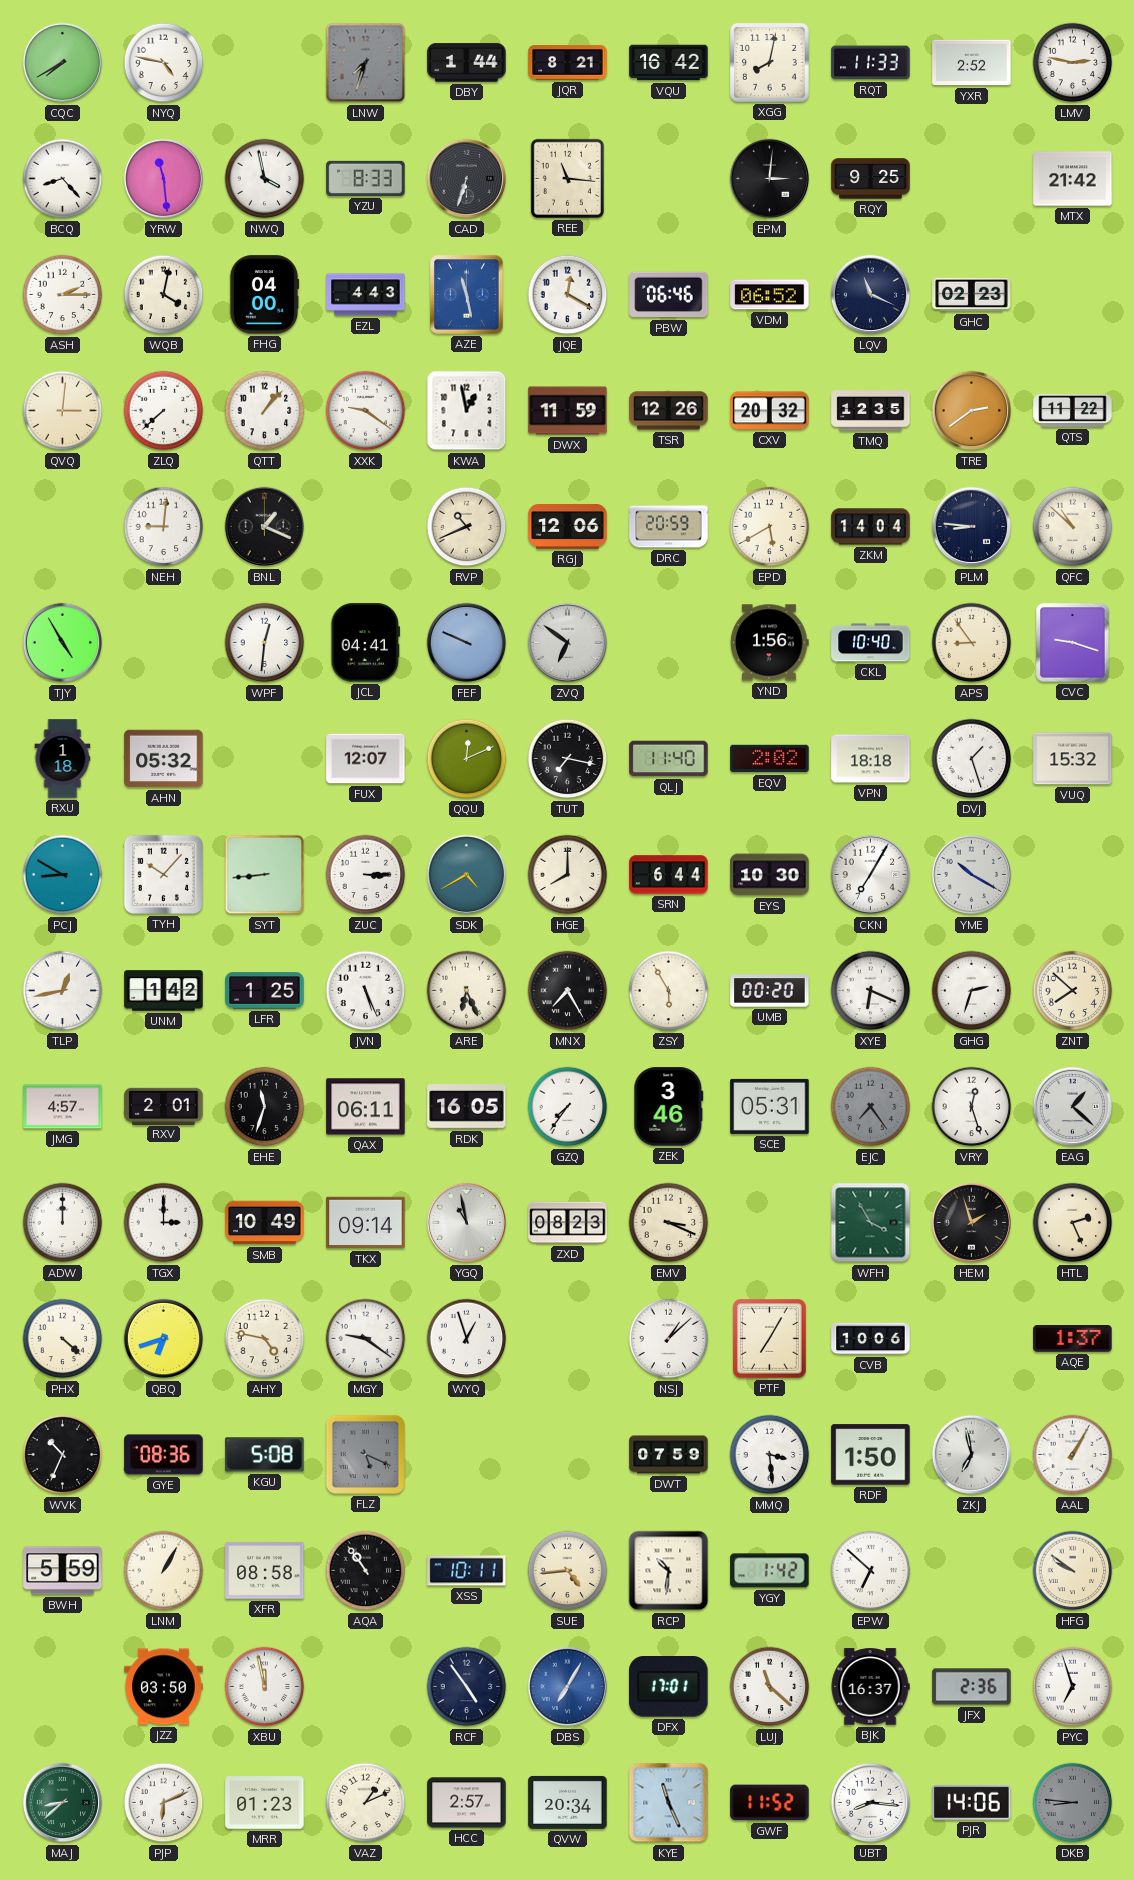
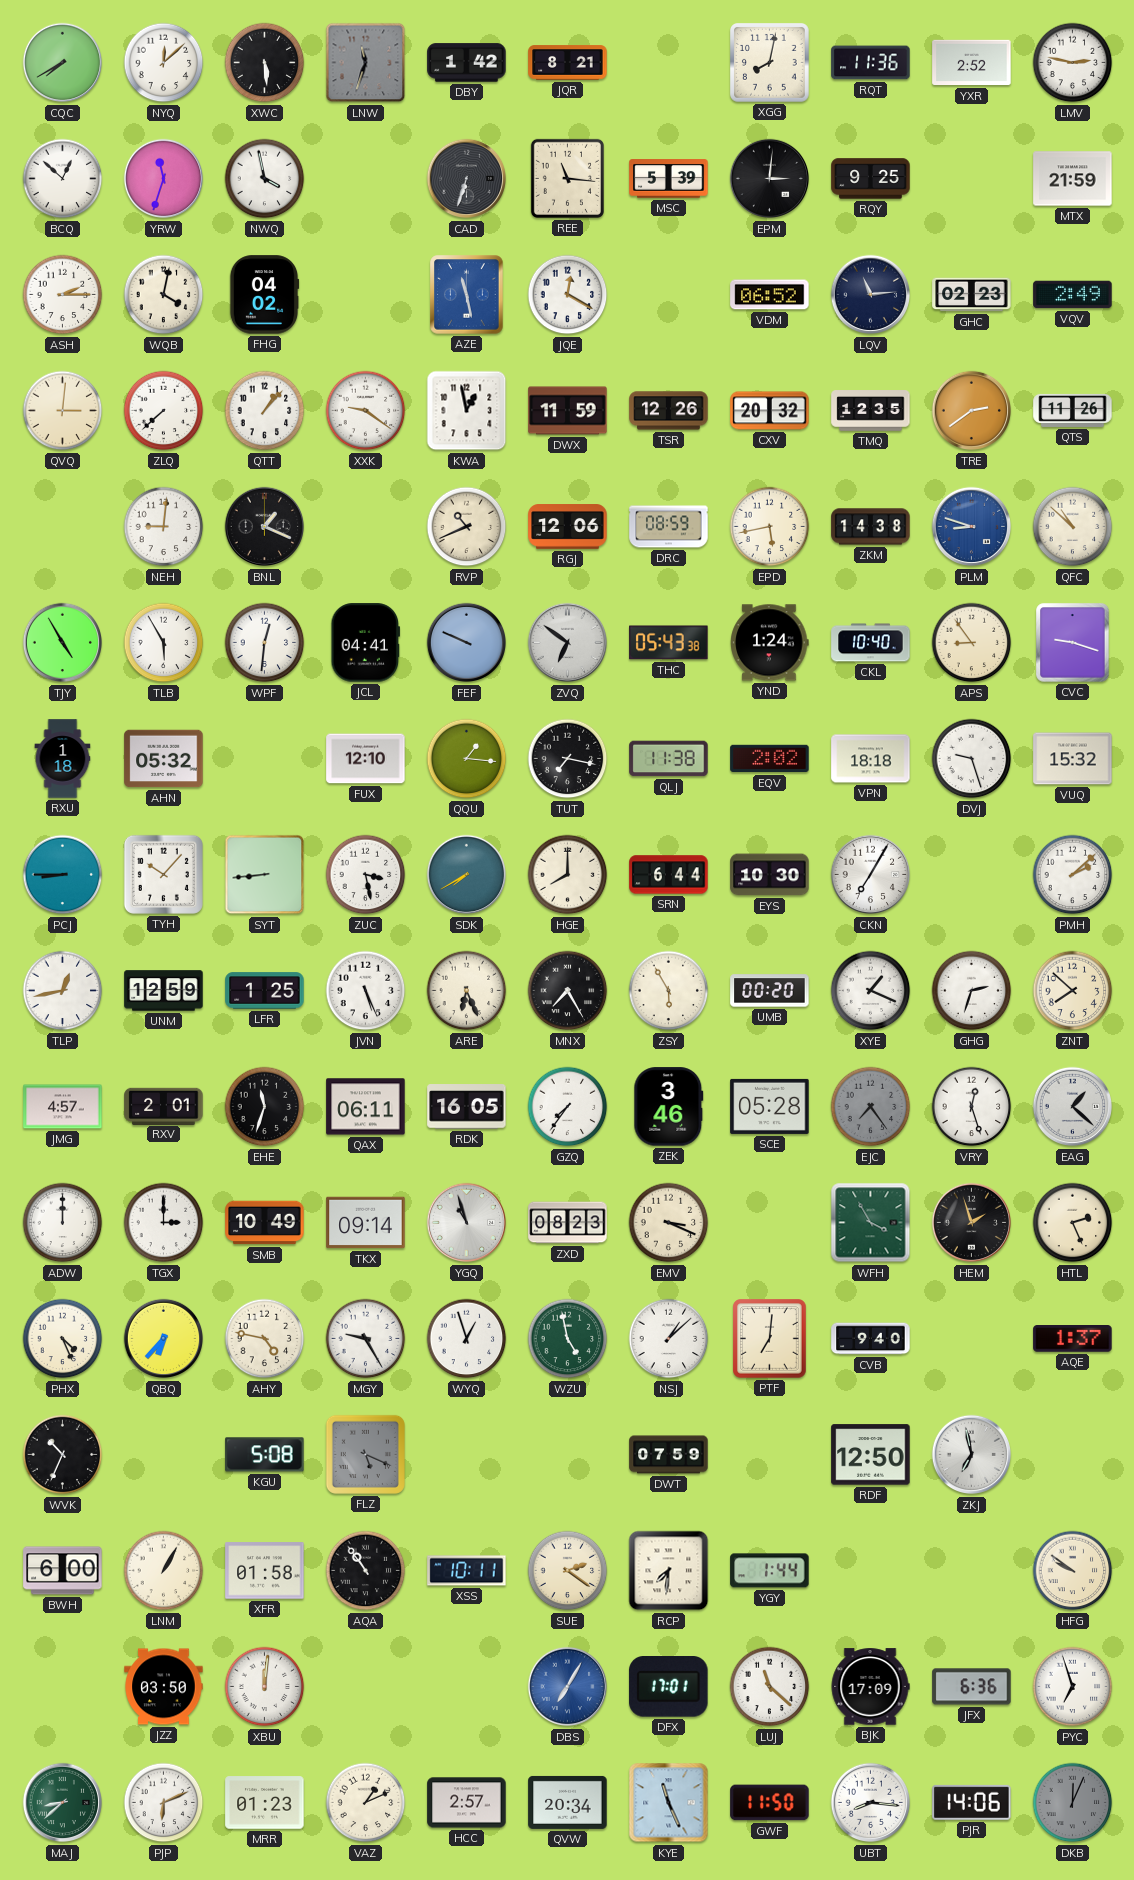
NYQ: 4:47 -> 12:08
XWC: none -> 5:29
LNW: 7:33 -> 11:33
DBY: 1:44 -> 1:42
VQU: 16:42 -> none
RQT: 11:33 -> 11:36
BCQ: 8:23 -> 12:52
YRW: 11:29 -> 11:33
YZU: 8:33 -> none
MSC: none -> 5:39
MTX: 21:42 -> 21:59
FHG: 04:00 -> 04:02
EZL: 4:43 -> none
PBW: 06:46 -> none
LQV: 11:19 -> 11:14
VQV: none -> 2:49
QTS: 11:22 -> 11:26
DRC: 20:59 -> 08:59
EPD: 5:40 -> 5:43
ZKM: 14:04 -> 14:38
PLM: 8:46 -> 8:48
PLM dial: navy -> blue
TLB: none -> 5:55
THC: none -> 05:43
YND: 1:56 -> 1:24
FUX: 12:07 -> 12:10
QQU: 12:11 -> 1:16
QLJ: 11:40 -> 11:38
DVJ: 1:27 -> 9:27
PCJ: 8:50 -> 8:45
ZUC: 3:15 -> 3:28
SDK: 4:40 -> 7:40
YME: 10:20 -> none
PMH: none -> 2:08
UNM: 1:42 -> 12:59
XYE: 6:19 -> 1:19
SCE: 05:31 -> 05:28
YGQ: 10:58 -> 10:57
PHX: 4:22 -> 4:26
QBQ: 6:42 -> 6:37
MGY: 9:21 -> 9:25
WZU: none -> 4:58
PTF: 7:05 -> 7:01
CVB: 10:06 -> 9:40
GYE: 08:36 -> none
MMQ: 3:29 -> none
RDF: 1:50 -> 12:50
AAL: 1:05 -> none
BWH: 5:59 -> 6:00
XFR: 08:58 -> 01:58
SUE: 4:44 -> 2:21
RCP: 10:31 -> 7:31
YGY: 1:42 -> 1:44
EPW: 6:52 -> none
XBU: 11:58 -> 12:01
RCF: 4:54 -> none
BJK: 16:37 -> 17:09
JFX: 2:36 -> 6:36
GWF: 11:52 -> 11:50
DKB: 8:46 -> 12:04
